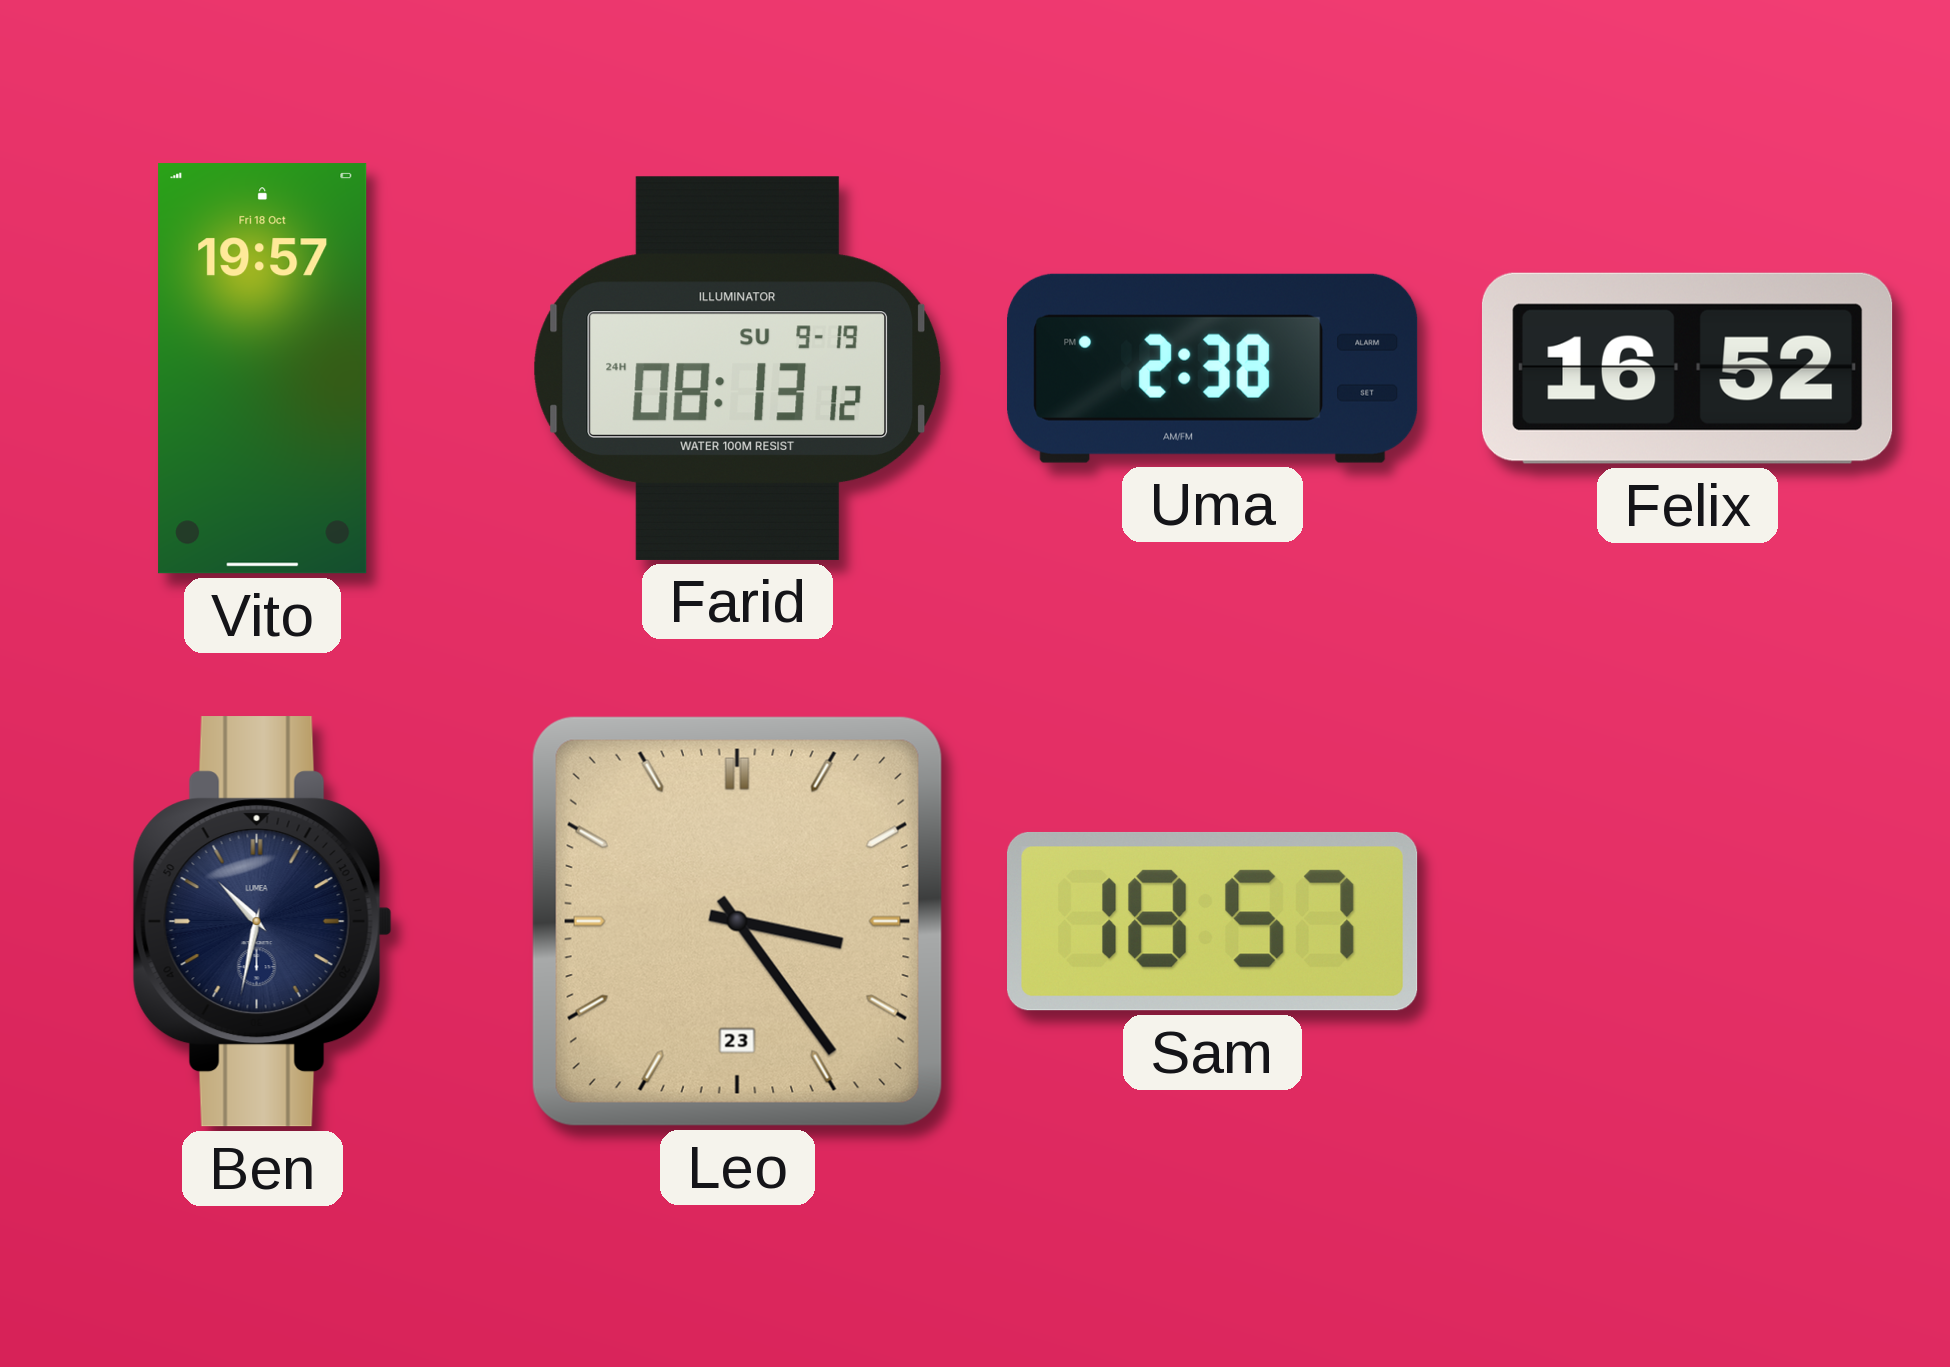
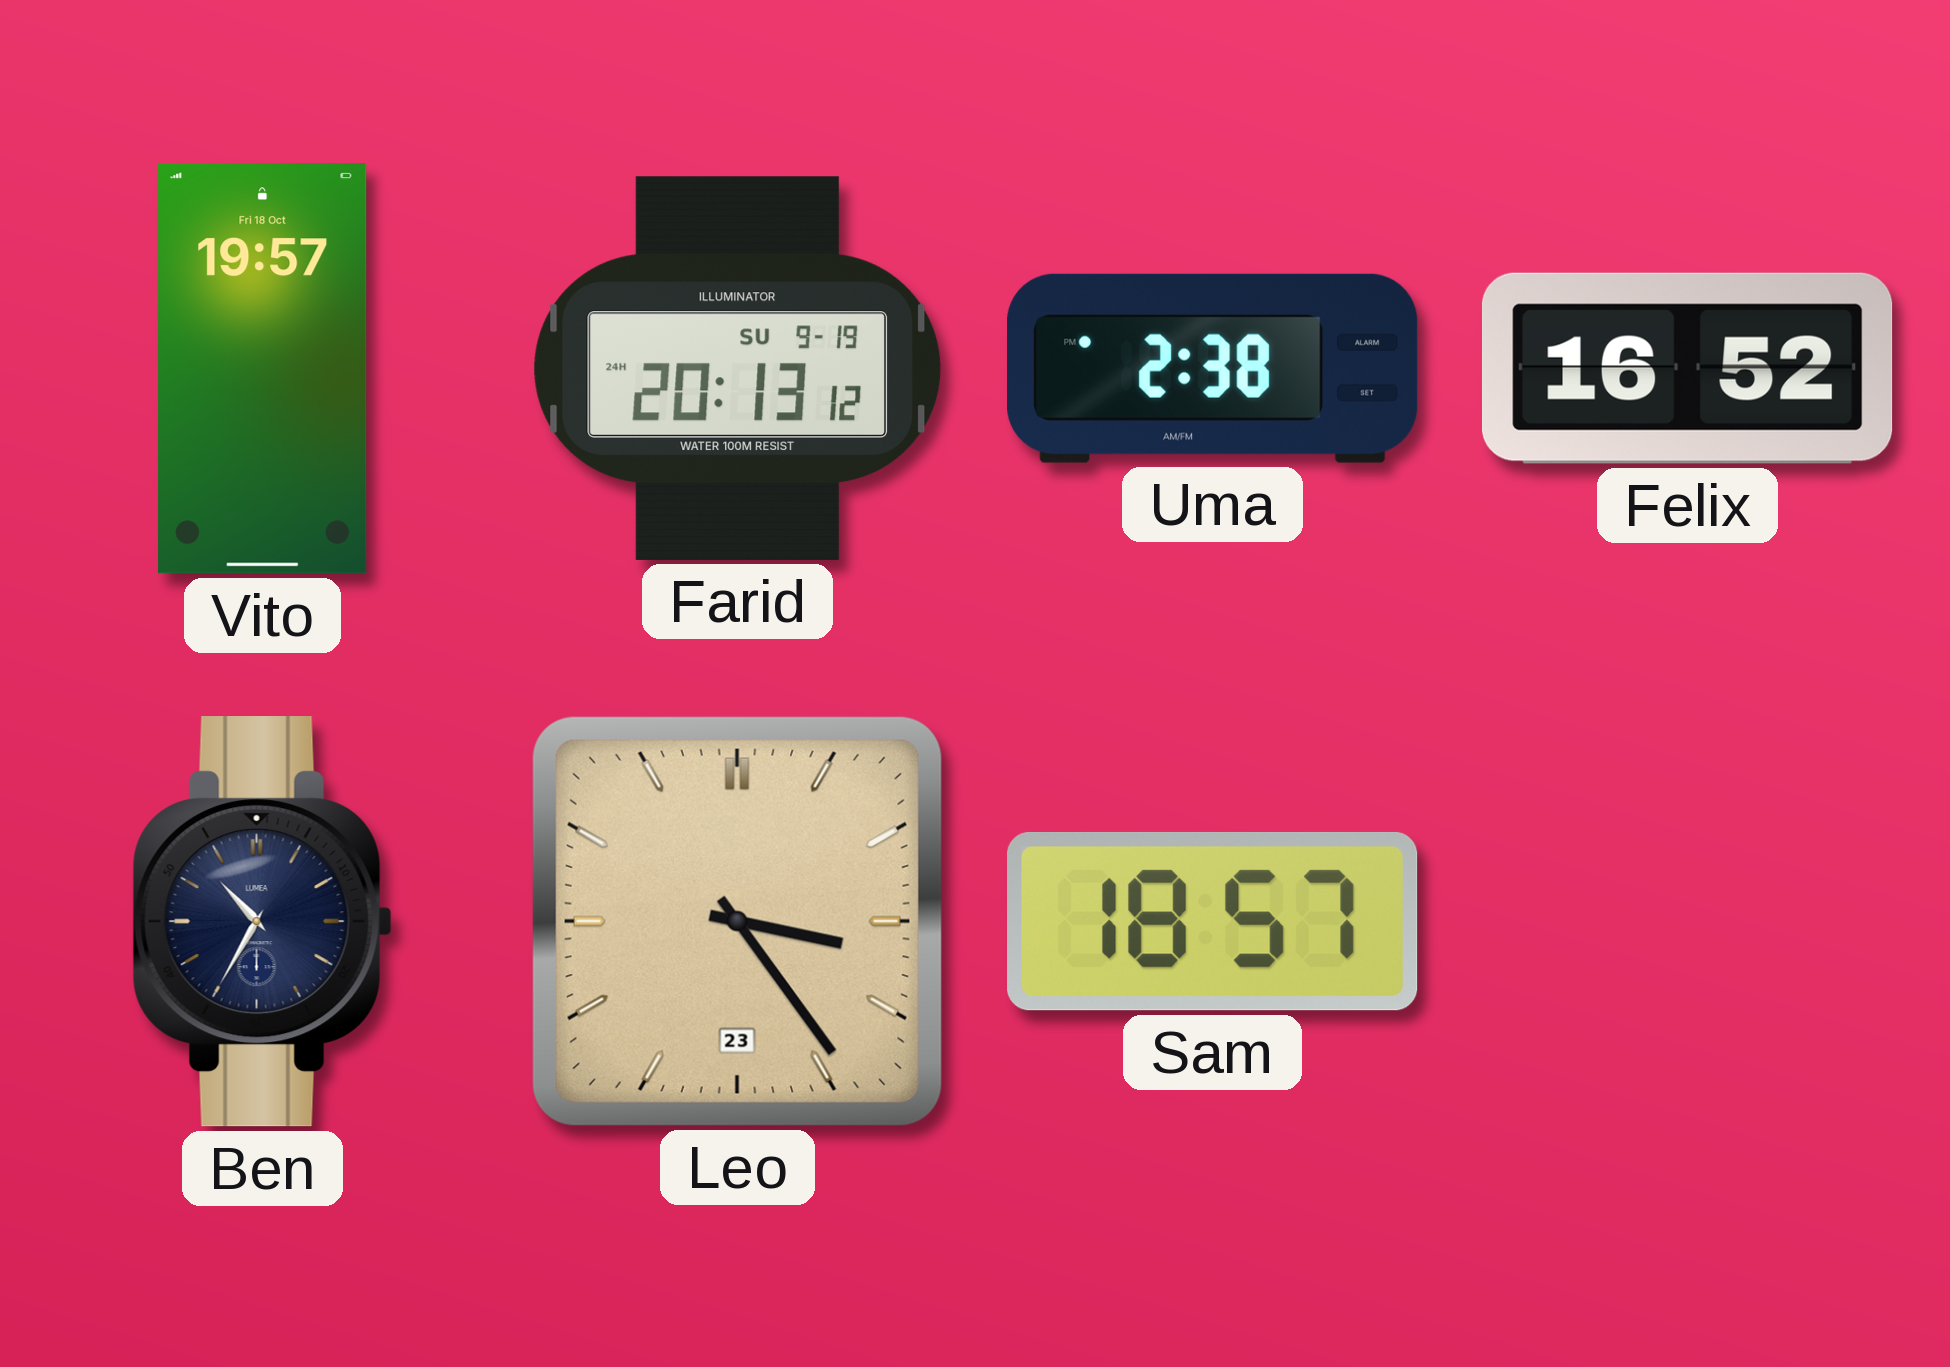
Farid: 08:13 -> 20:13
Ben: 10:32 -> 10:35
